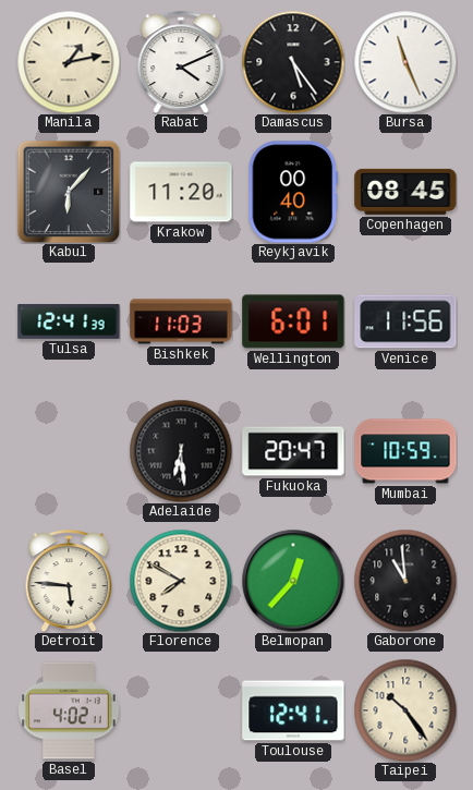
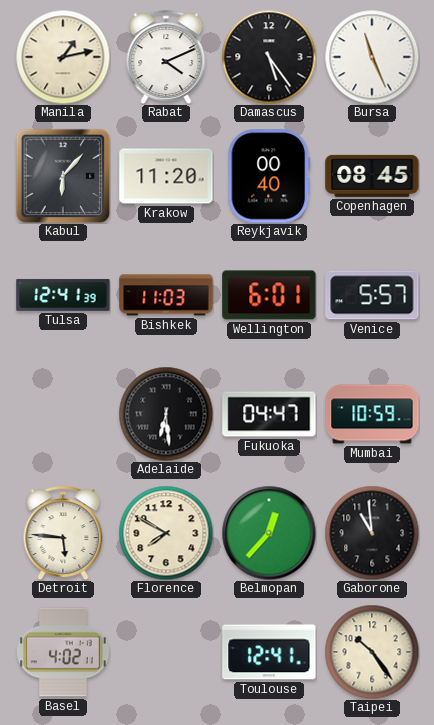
Venice: 11:56 -> 5:57
Fukuoka: 20:47 -> 04:47
